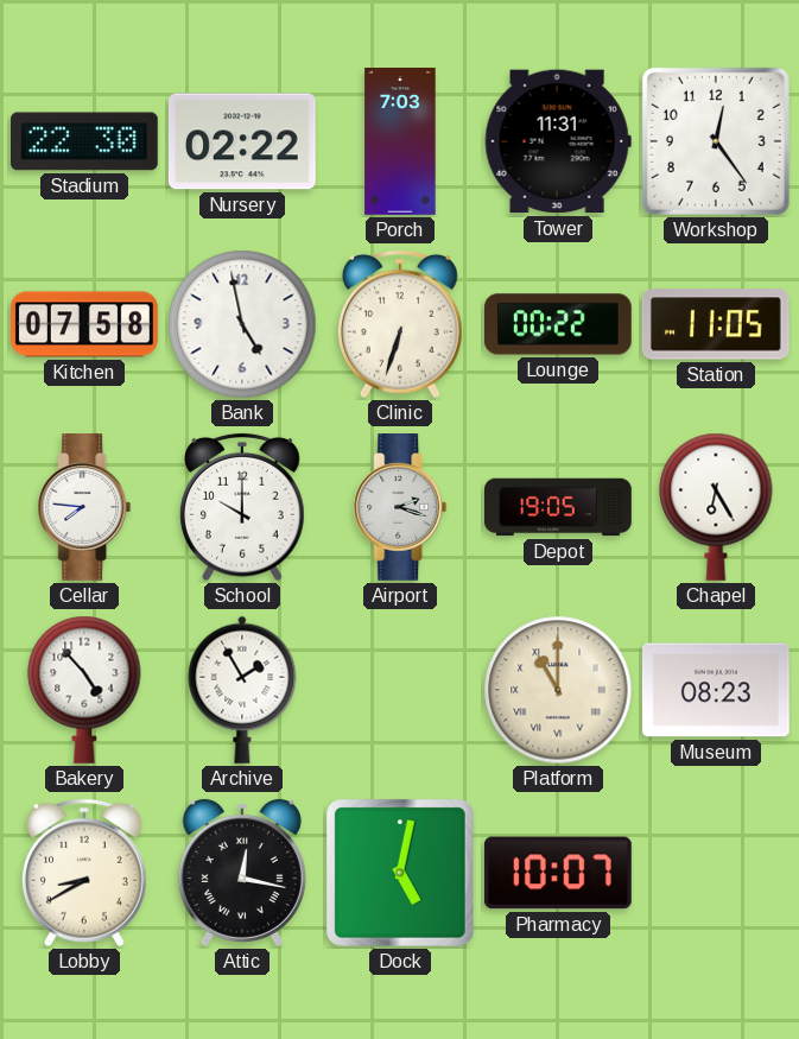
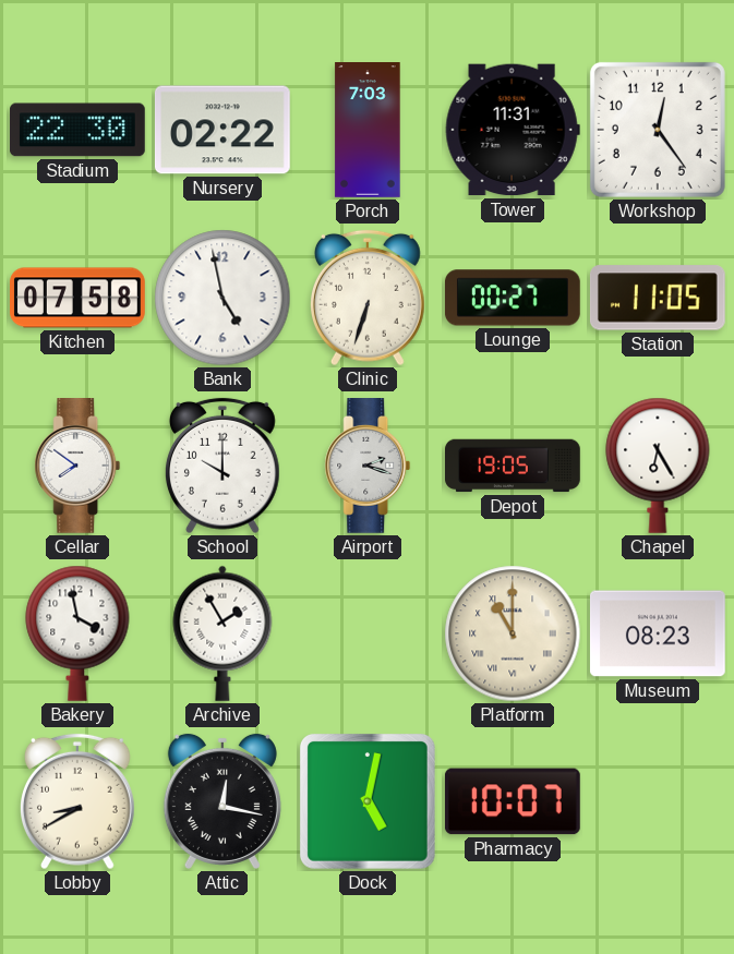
Lounge: 00:22 -> 00:27
Cellar: 7:46 -> 7:51
Bakery: 4:53 -> 3:58
